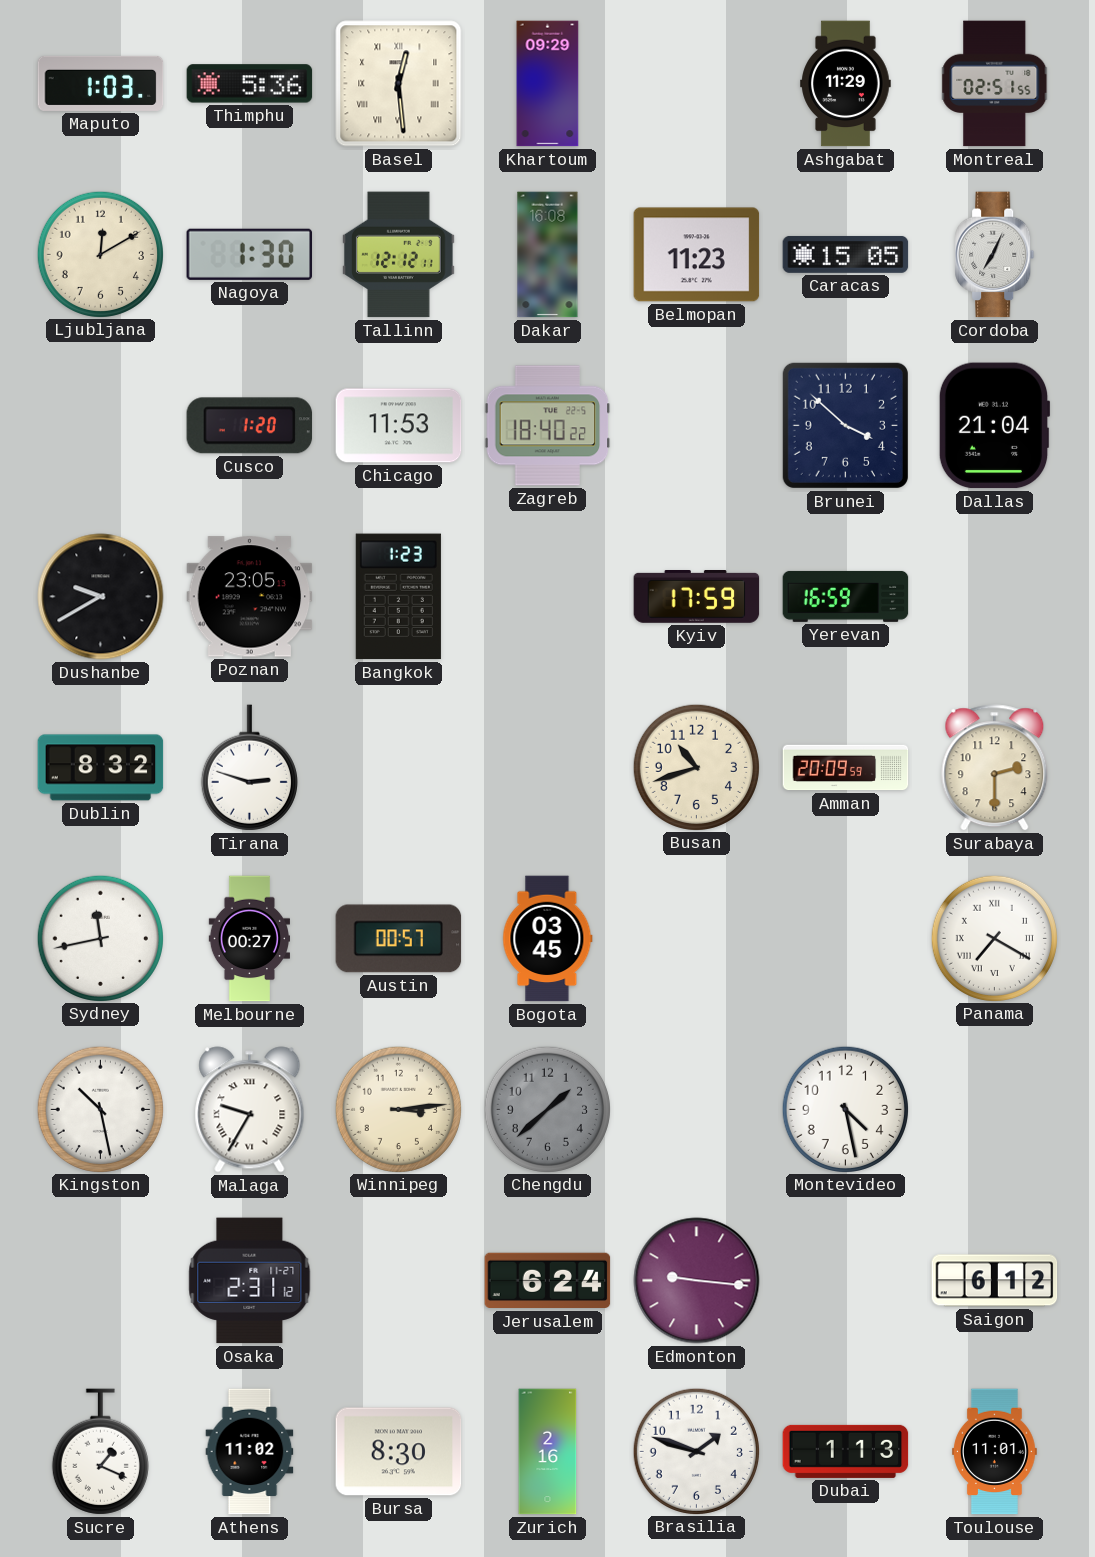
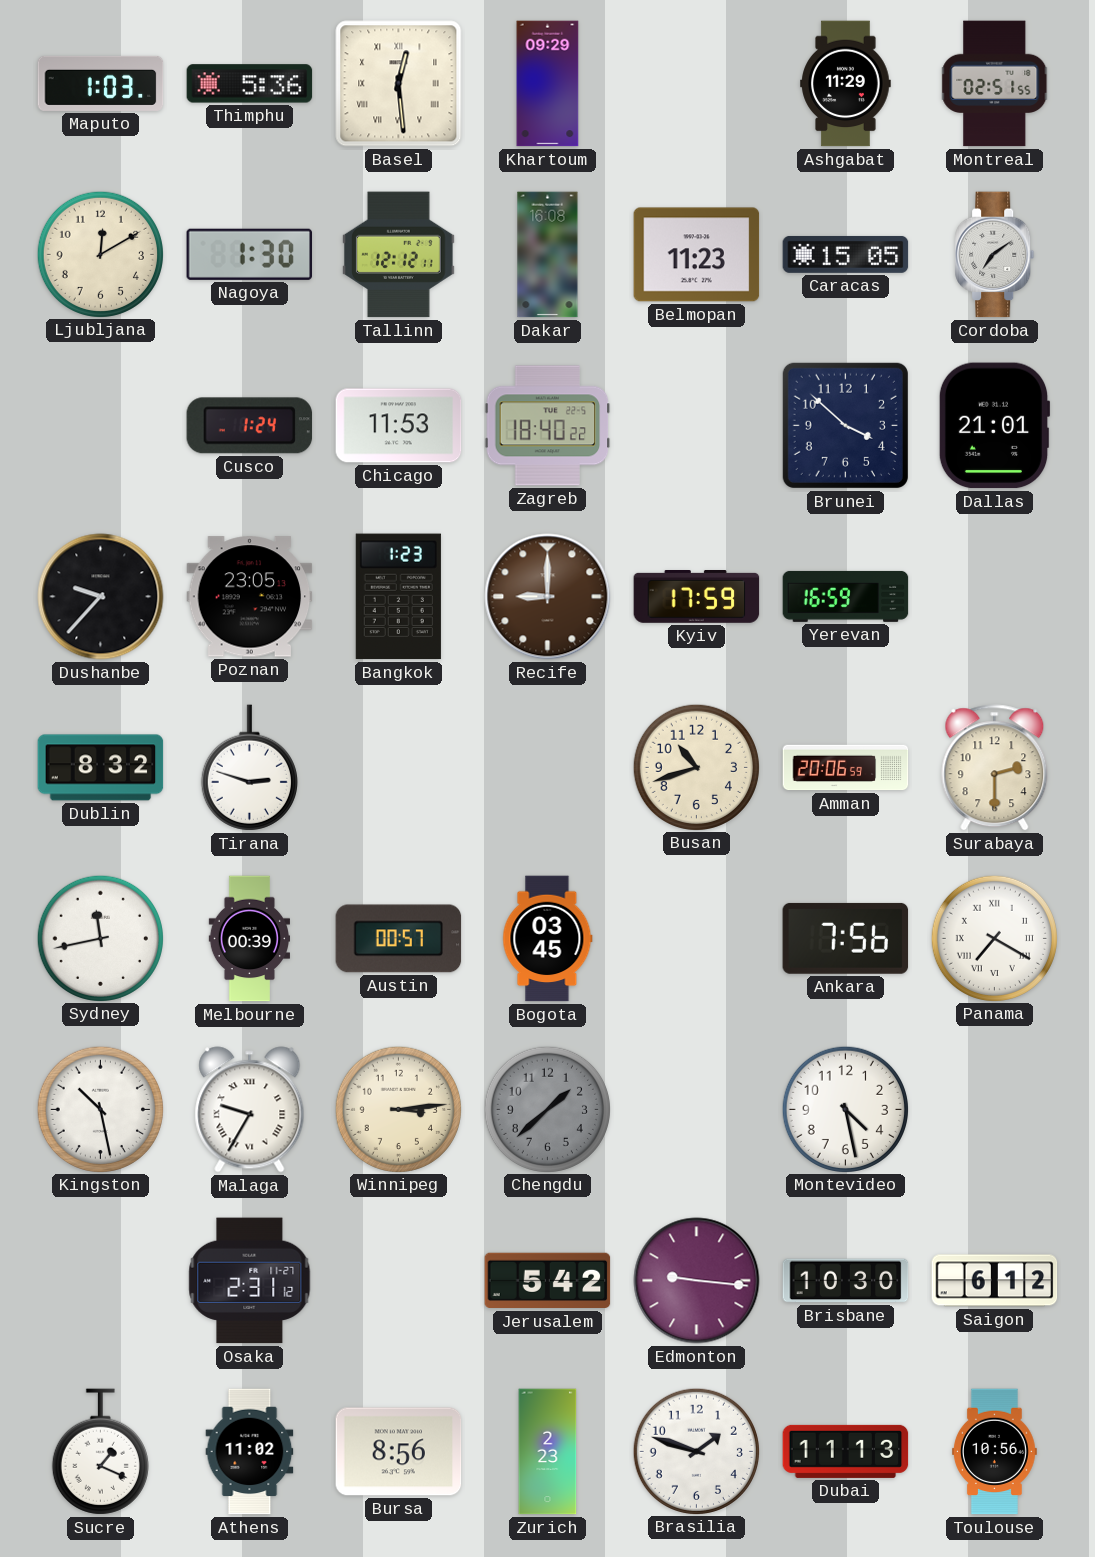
Cordoba: 7:04 -> 7:09
Cusco: 1:20 -> 1:24
Dallas: 21:04 -> 21:01
Dushanbe: 9:40 -> 9:37
Recife: none -> 9:00
Amman: 20:09 -> 20:06
Melbourne: 00:27 -> 00:39
Ankara: none -> 7:56
Jerusalem: 6:24 -> 5:42
Brisbane: none -> 10:30
Bursa: 8:30 -> 8:56
Zurich: 2:16 -> 2:23
Dubai: 1:13 -> 11:13
Toulouse: 11:01 -> 10:56
